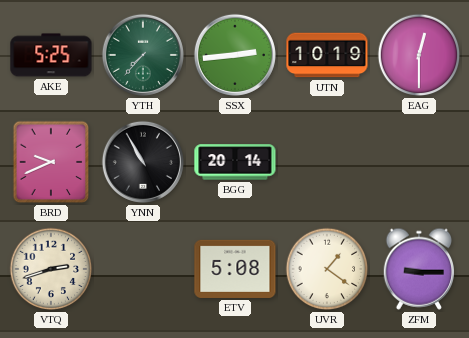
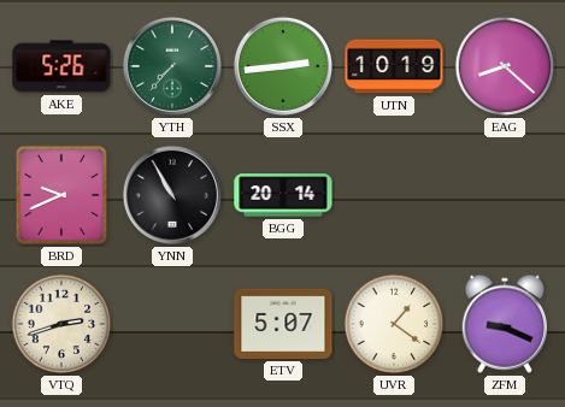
AKE: 5:25 -> 5:26
EAG: 12:30 -> 8:22
ETV: 5:08 -> 5:07
ZFM: 9:15 -> 9:19
